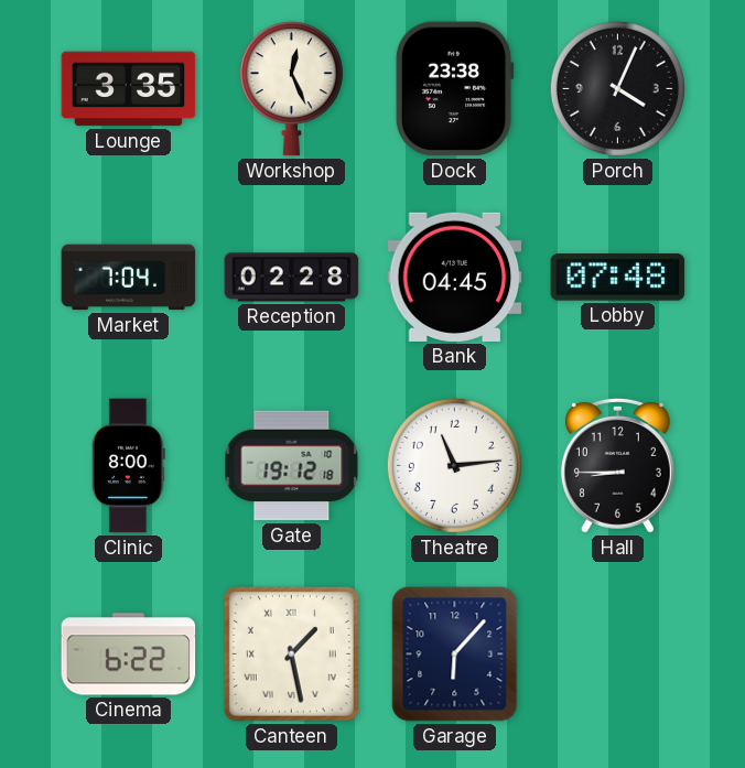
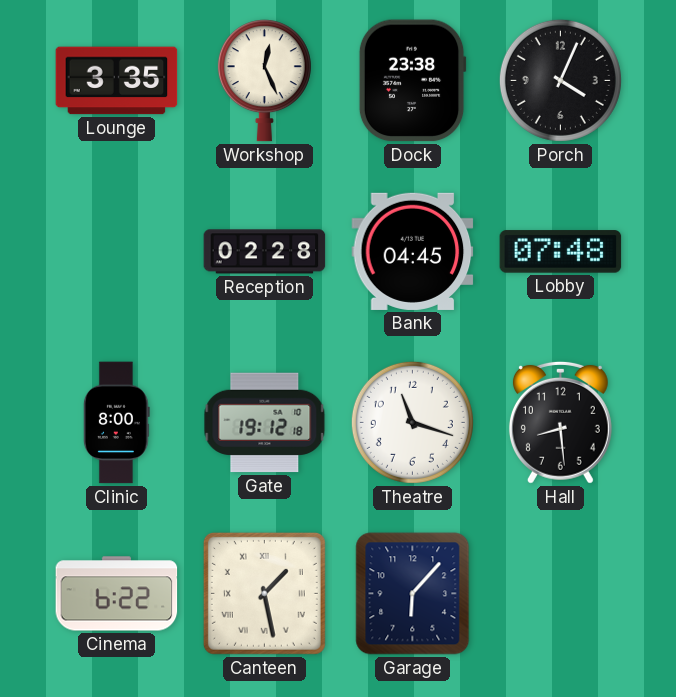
Market: 7:04 -> none
Theatre: 11:14 -> 11:18
Hall: 8:45 -> 8:29
